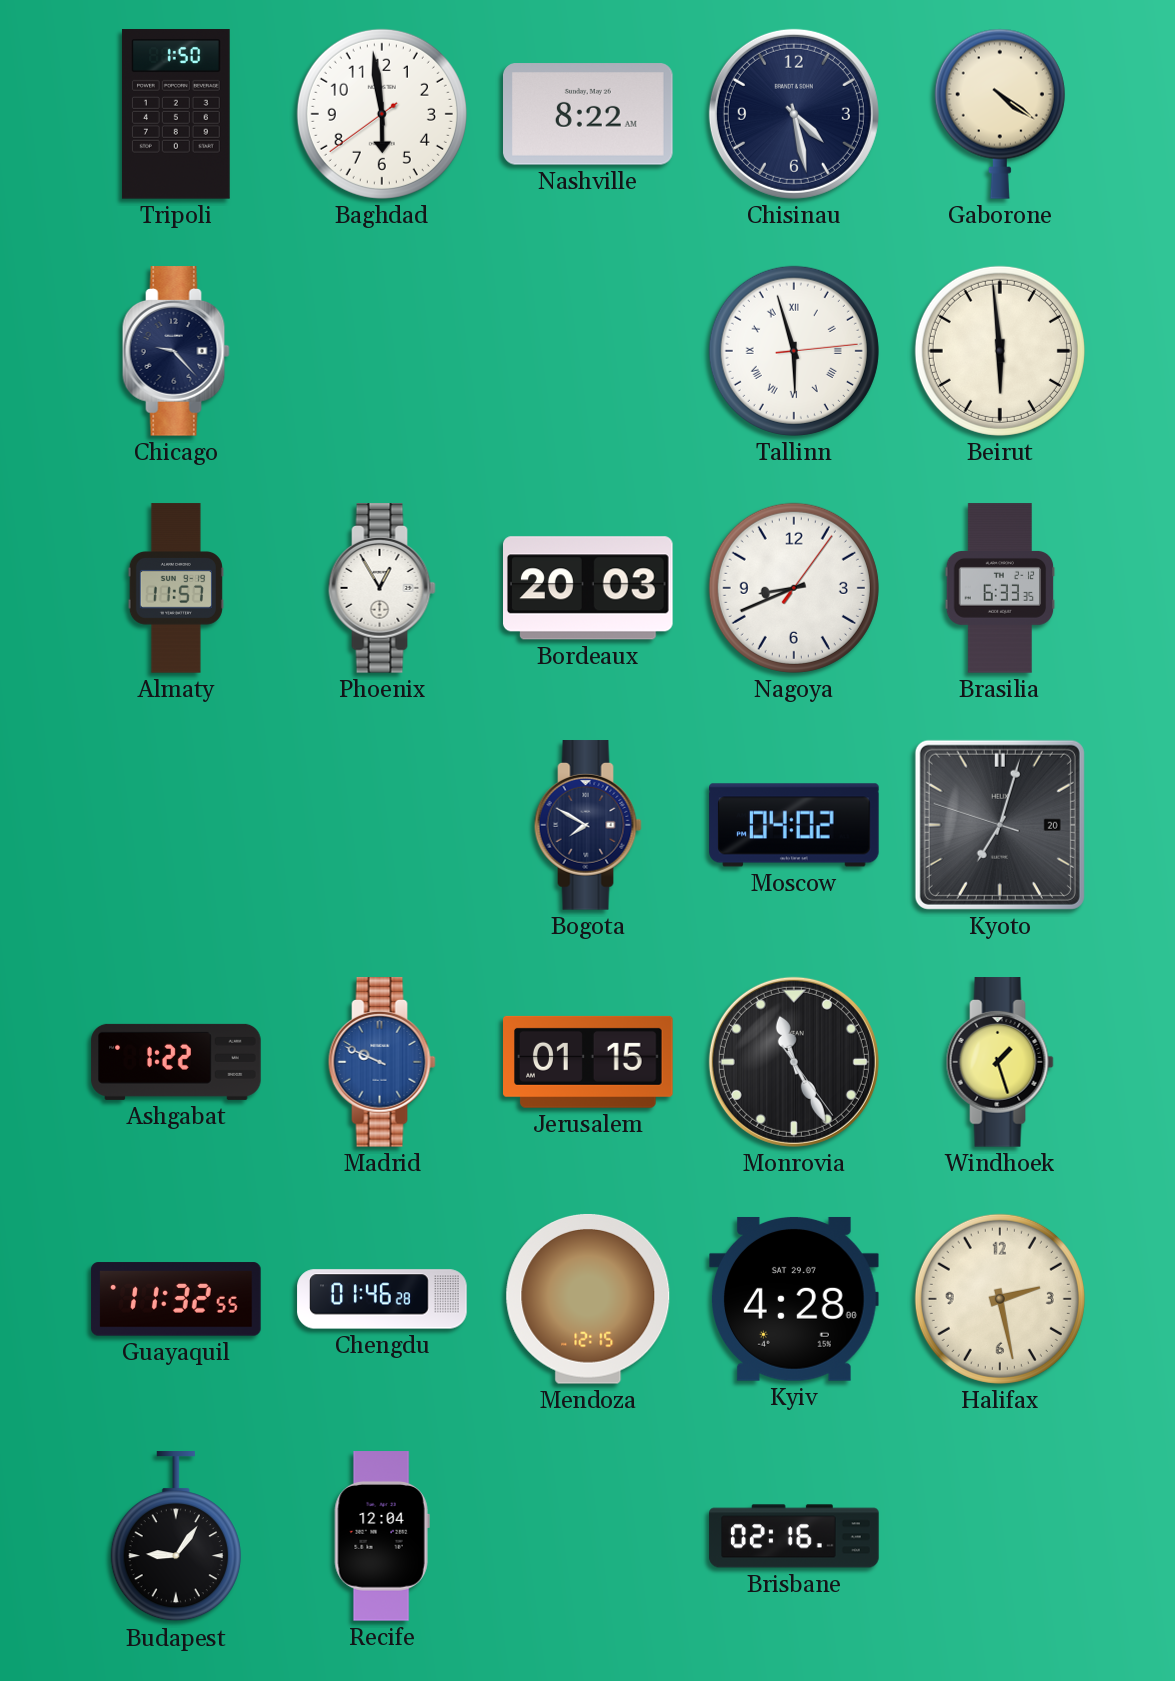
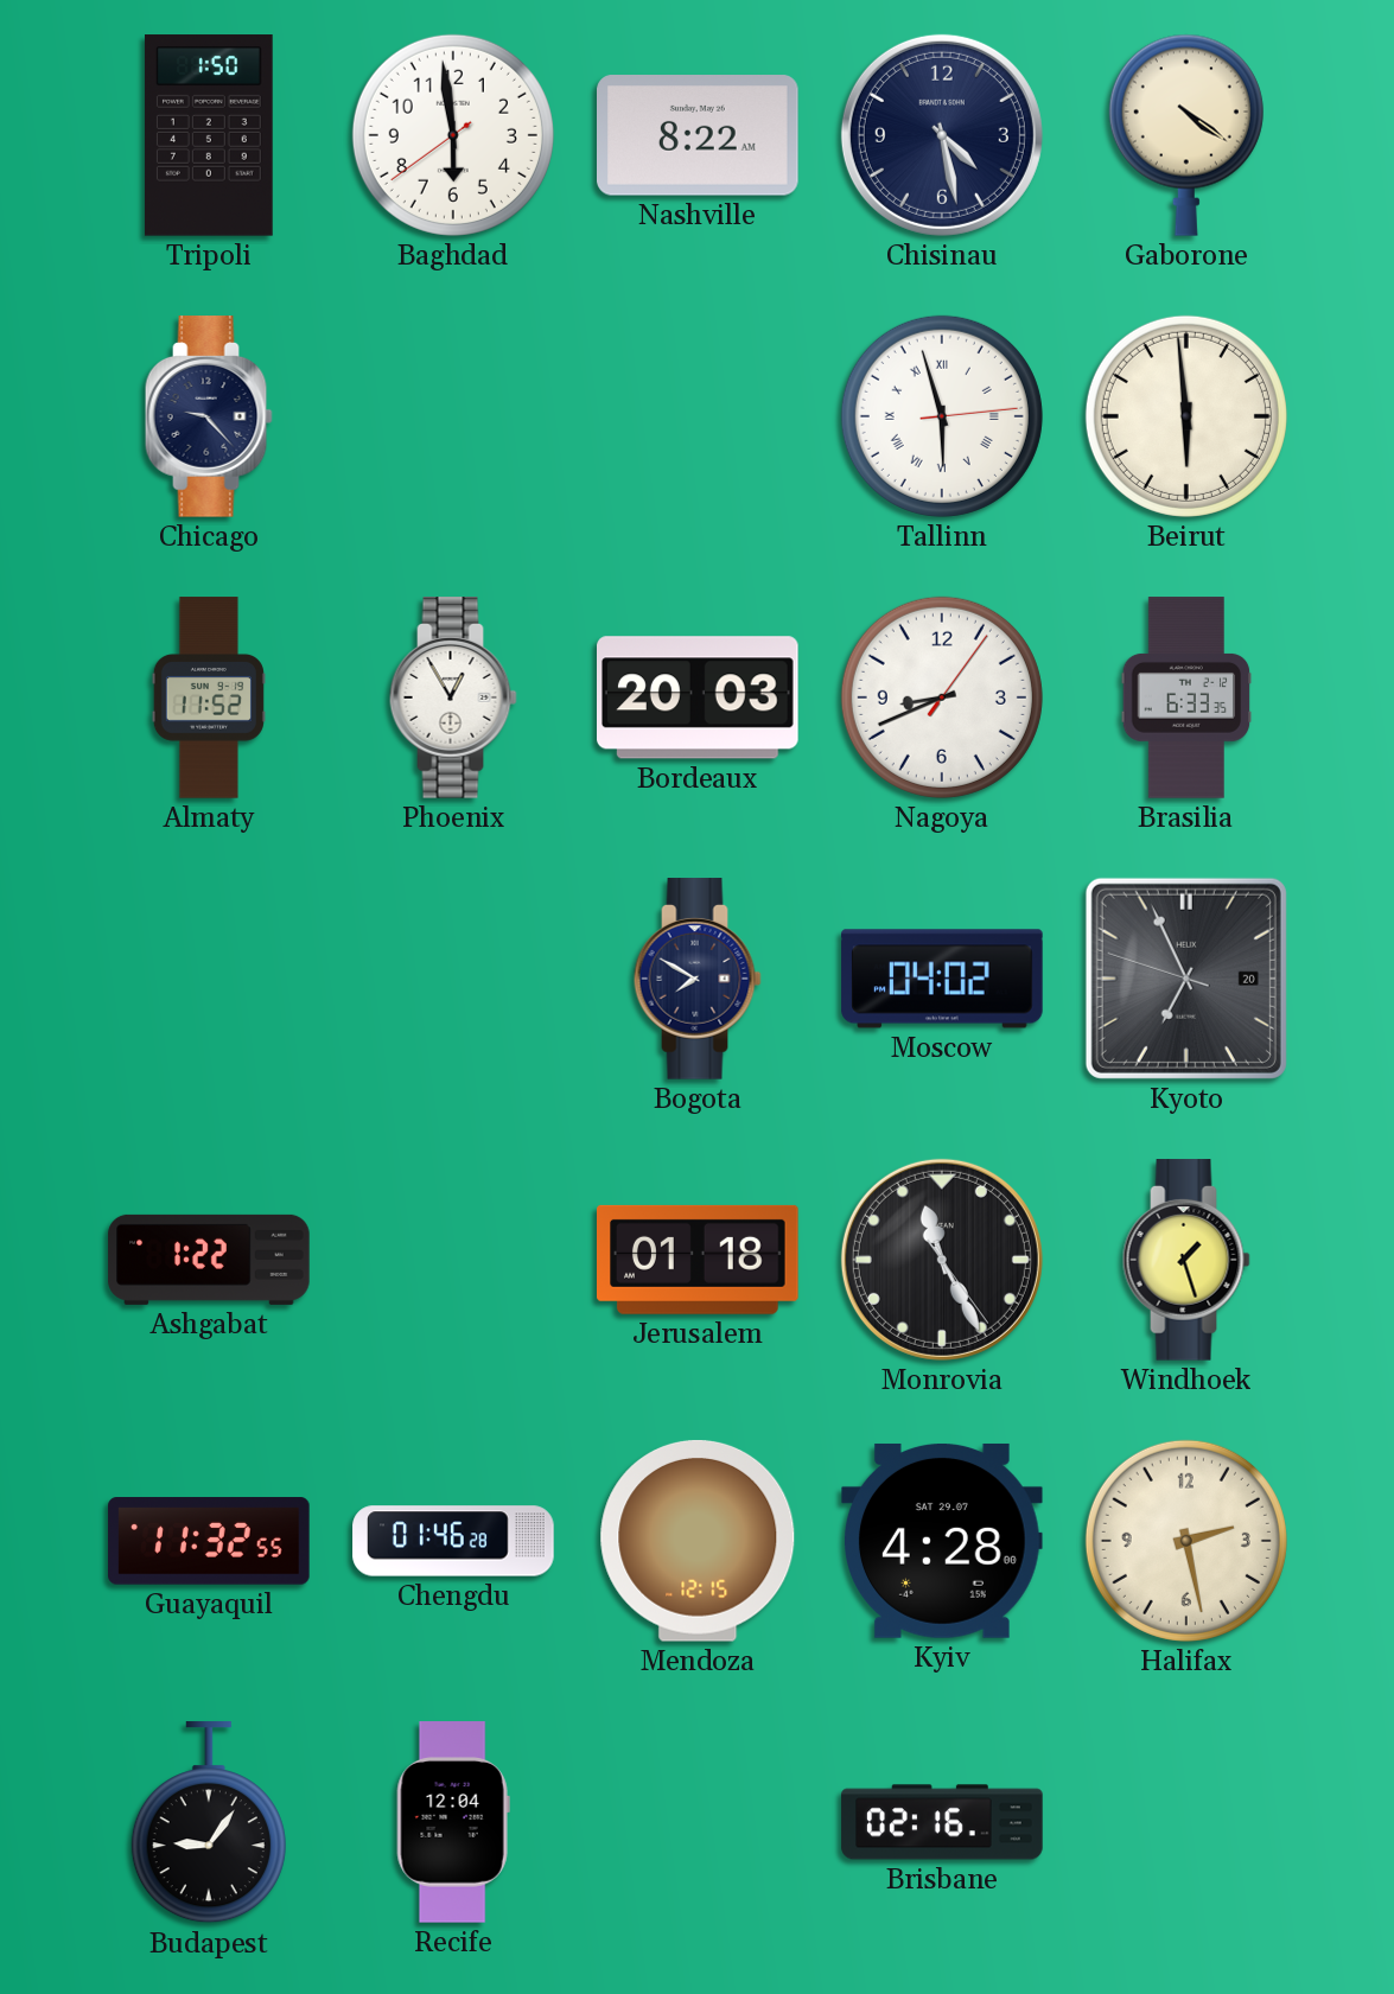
Almaty: 11:57 -> 11:52
Kyoto: 7:02 -> 6:55
Madrid: 9:49 -> none
Jerusalem: 01:15 -> 01:18
